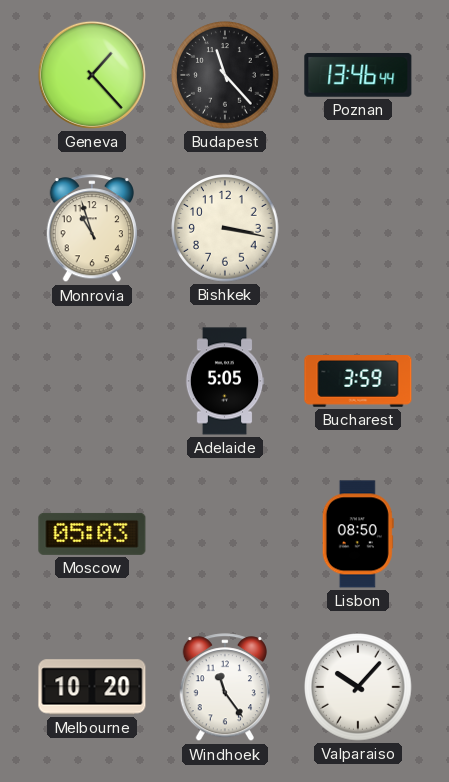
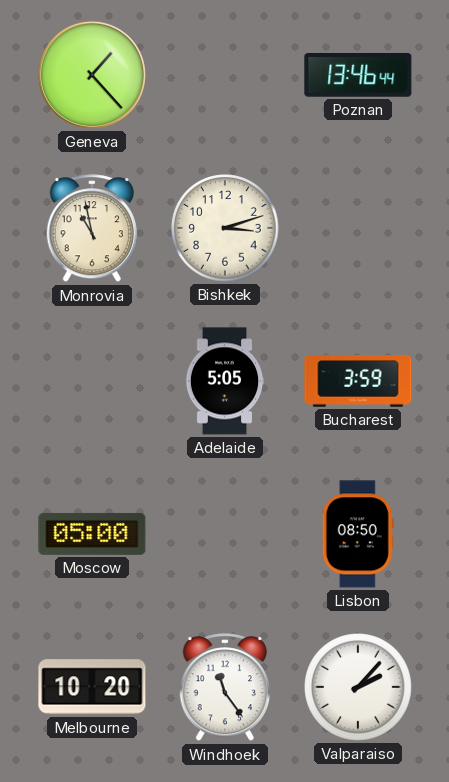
Budapest: 11:23 -> none
Monrovia: 10:57 -> 10:58
Bishkek: 3:17 -> 3:12
Moscow: 05:03 -> 05:00
Valparaiso: 10:07 -> 2:07
